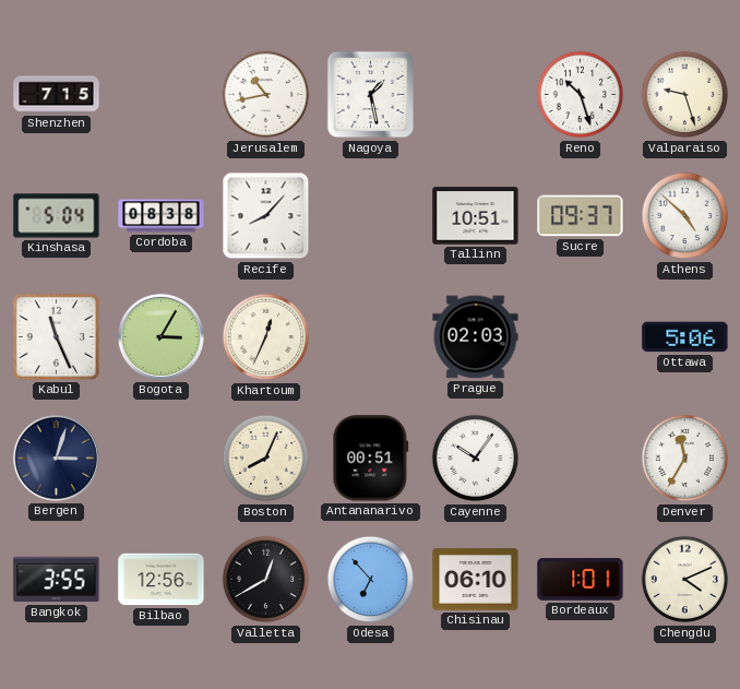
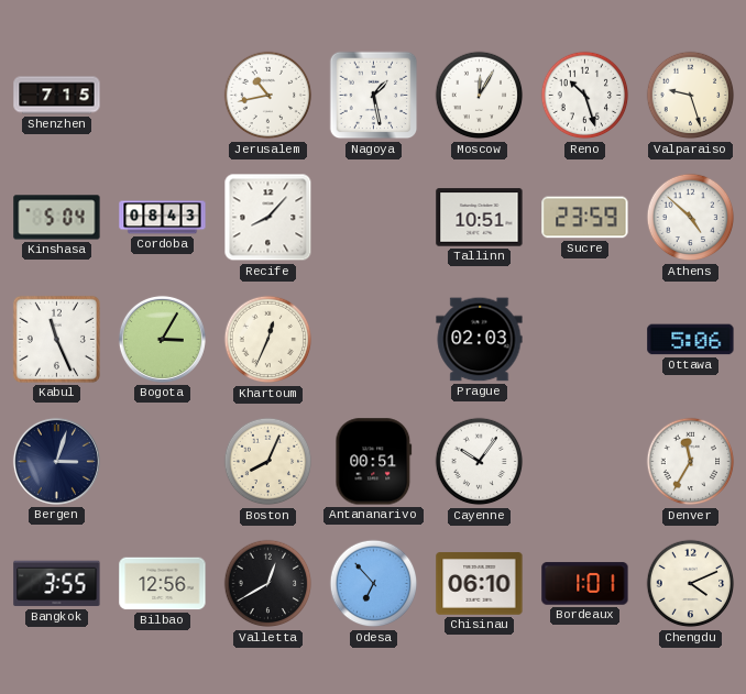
Moscow: none -> 12:05
Cordoba: 08:38 -> 08:43
Sucre: 09:37 -> 23:59
